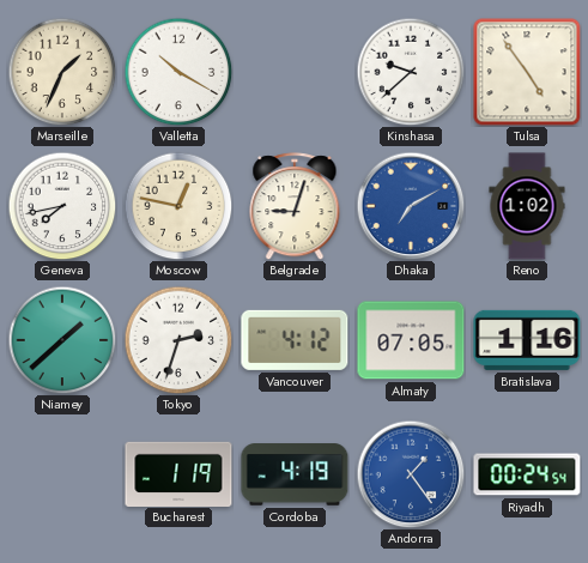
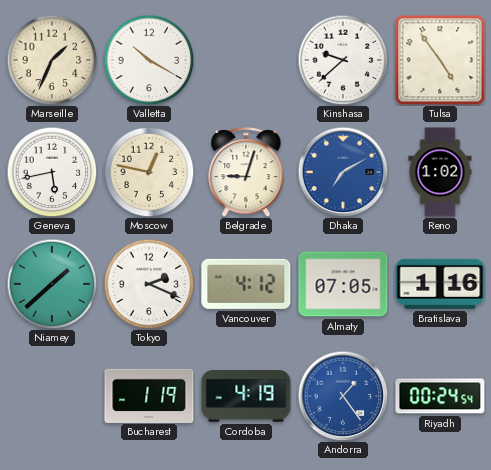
Geneva: 7:43 -> 5:43
Tokyo: 2:33 -> 2:19
